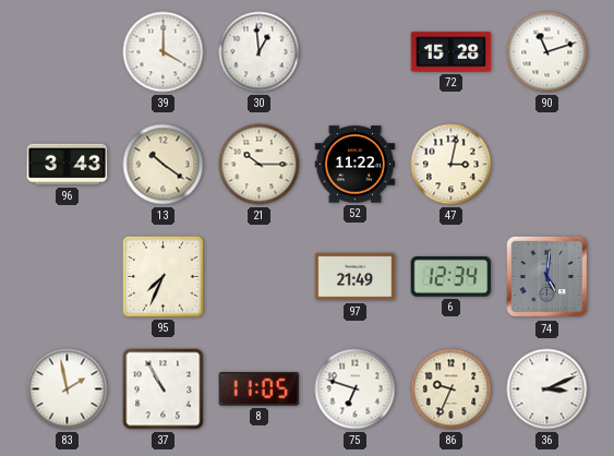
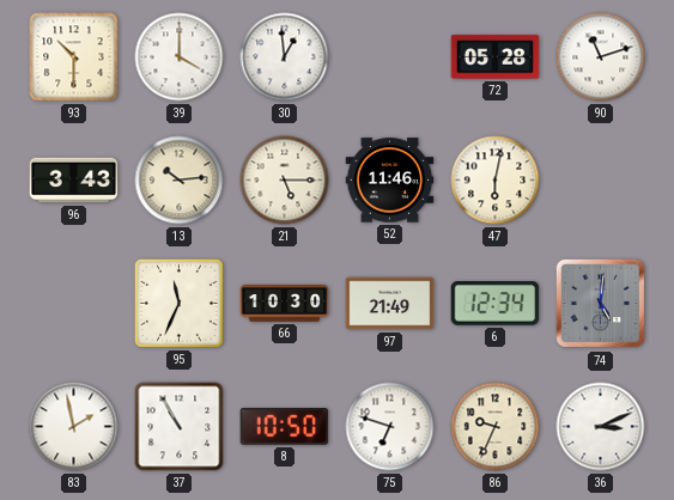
93: none -> 10:30
72: 15:28 -> 05:28
13: 10:21 -> 10:14
21: 10:15 -> 5:15
52: 11:22 -> 11:46
47: 3:02 -> 6:02
95: 7:34 -> 11:34
66: none -> 10:30
8: 11:05 -> 10:50
